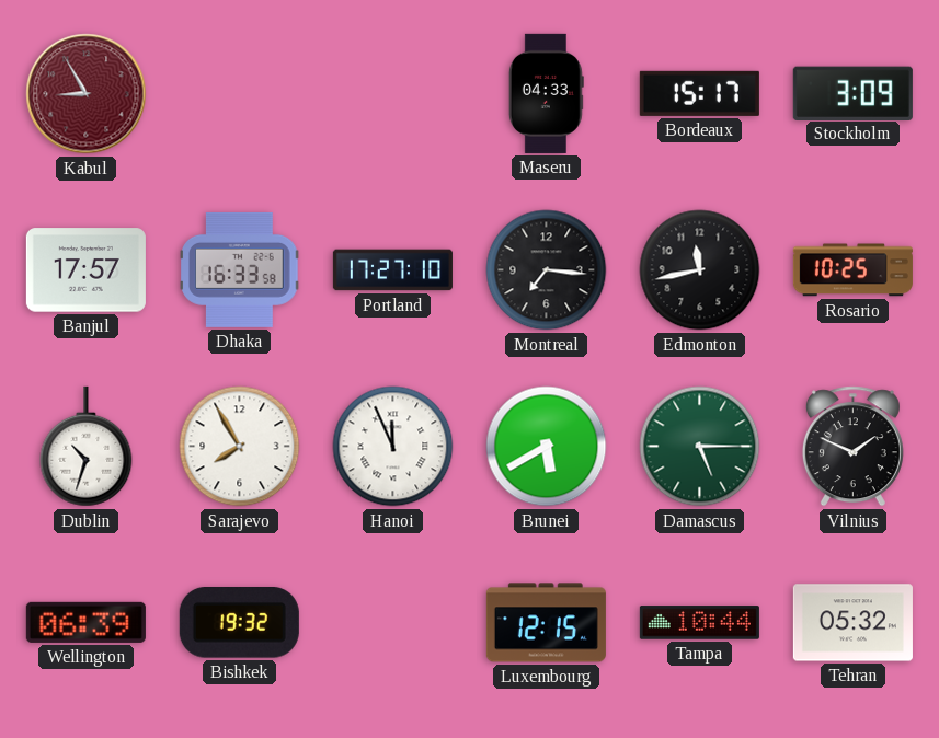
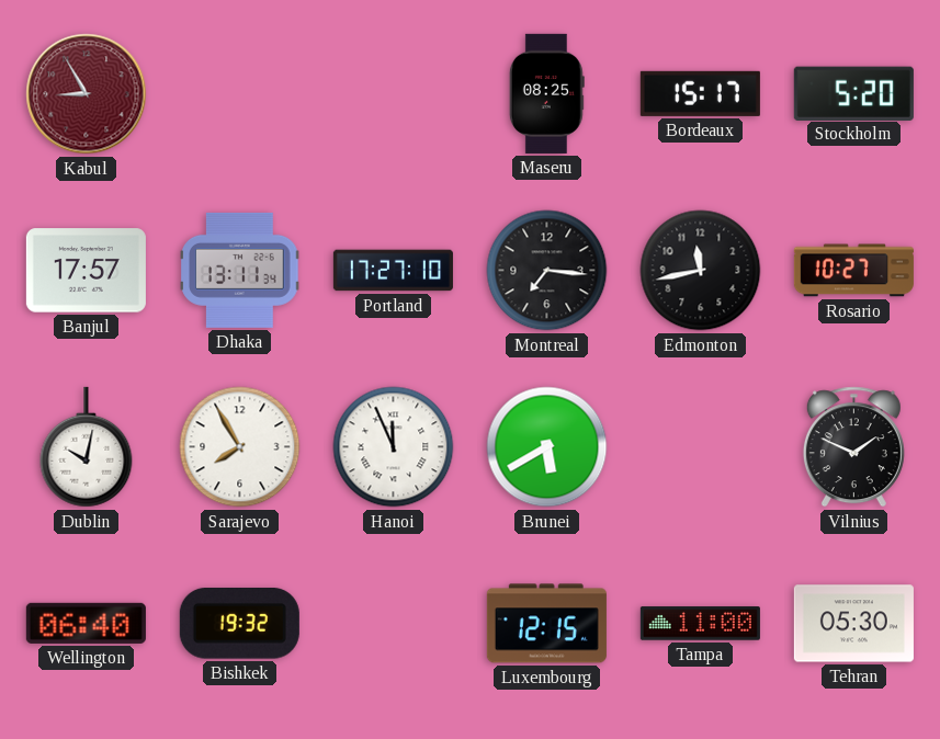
Maseru: 04:33 -> 08:25
Stockholm: 3:09 -> 5:20
Dhaka: 16:33 -> 13:11
Rosario: 10:25 -> 10:27
Dublin: 10:33 -> 10:02
Damascus: 5:15 -> none
Wellington: 06:39 -> 06:40
Tampa: 10:44 -> 11:00
Tehran: 05:32 -> 05:30
